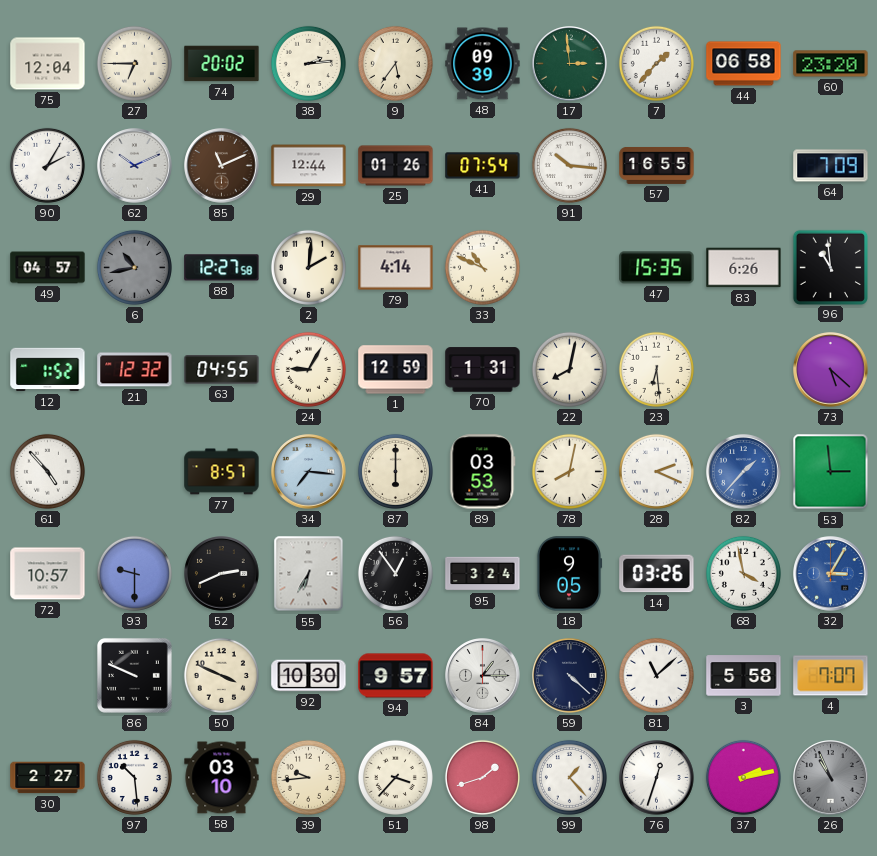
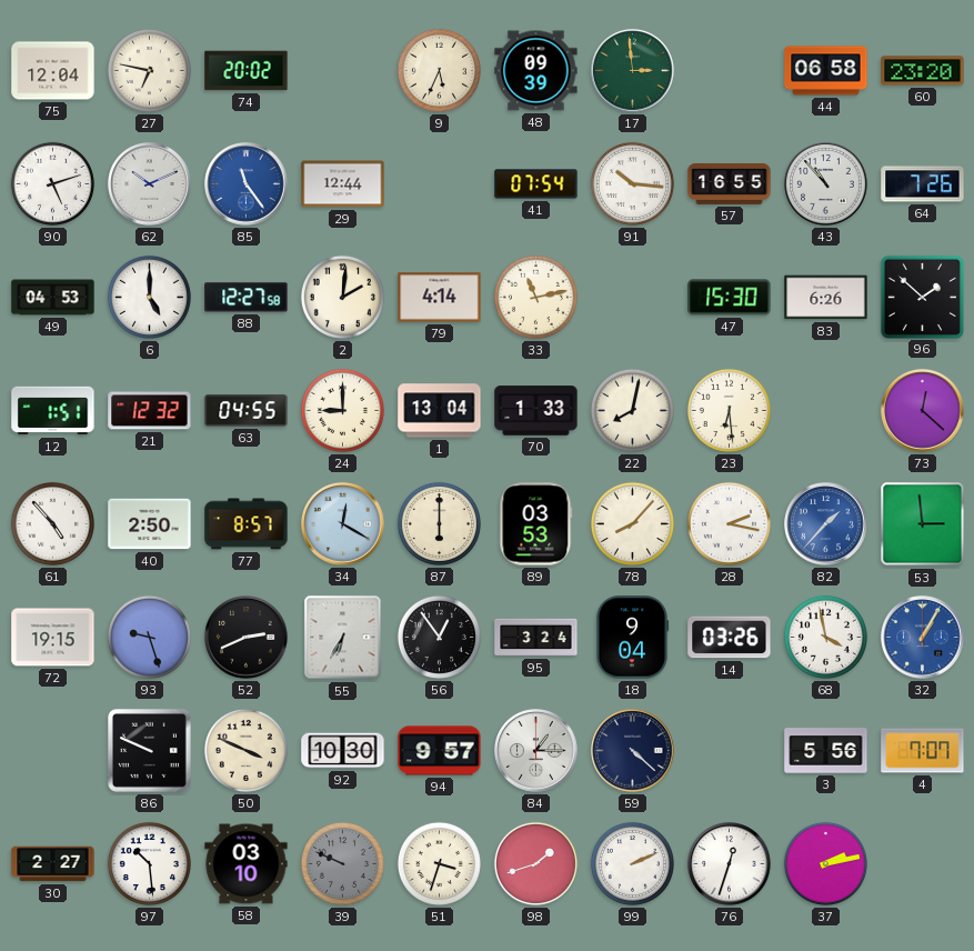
27: 6:45 -> 6:47
38: 2:14 -> none
9: 5:36 -> 5:34
7: 1:37 -> none
90: 2:05 -> 5:12
85: 11:11 -> 11:24
85 dial: brown -> blue
25: 01:26 -> none
43: none -> 10:53
64: 7:09 -> 7:26
49: 04:57 -> 04:53
6: 10:43 -> 5:00
6 dial: grey -> white
33: 10:49 -> 11:13
47: 15:35 -> 15:30
96: 10:59 -> 1:52
12: 1:52 -> 1:51
24: 9:05 -> 9:00
1: 12:59 -> 13:04
70: 1:31 -> 1:33
73: 5:22 -> 12:22
40: none -> 2:50
34: 7:16 -> 12:20
78: 8:02 -> 8:07
28: 2:19 -> 2:17
72: 10:57 -> 19:15
93: 9:30 -> 9:27
18: 9:05 -> 9:04
32: 3:05 -> 1:05
81: 11:08 -> none
3: 5:58 -> 5:56
39: 9:44 -> 9:49
39 dial: cream -> grey
51: 3:37 -> 3:33
99: 1:23 -> 2:11
26: 10:56 -> none
